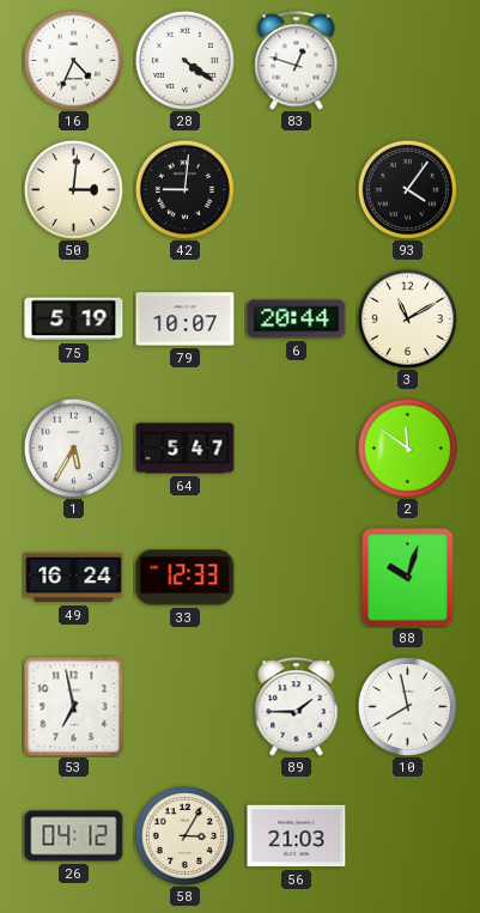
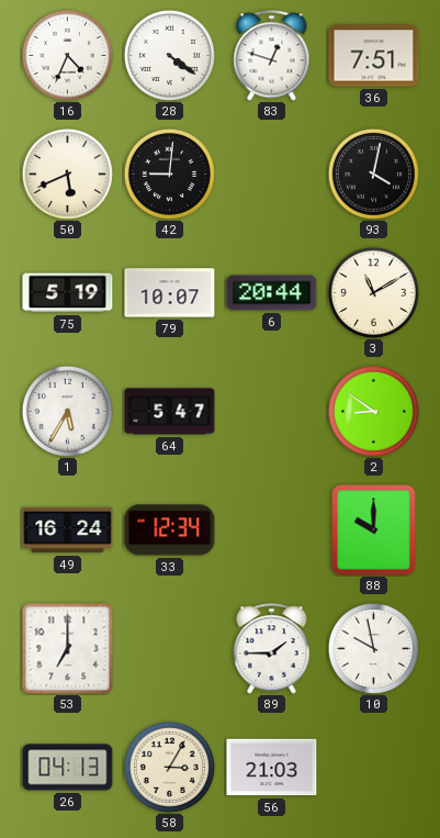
36: none -> 7:51
50: 3:01 -> 5:41
93: 4:06 -> 4:02
2: 11:51 -> 8:51
33: 12:33 -> 12:34
88: 10:03 -> 10:00
53: 6:58 -> 7:00
10: 7:58 -> 9:58
26: 04:12 -> 04:13
